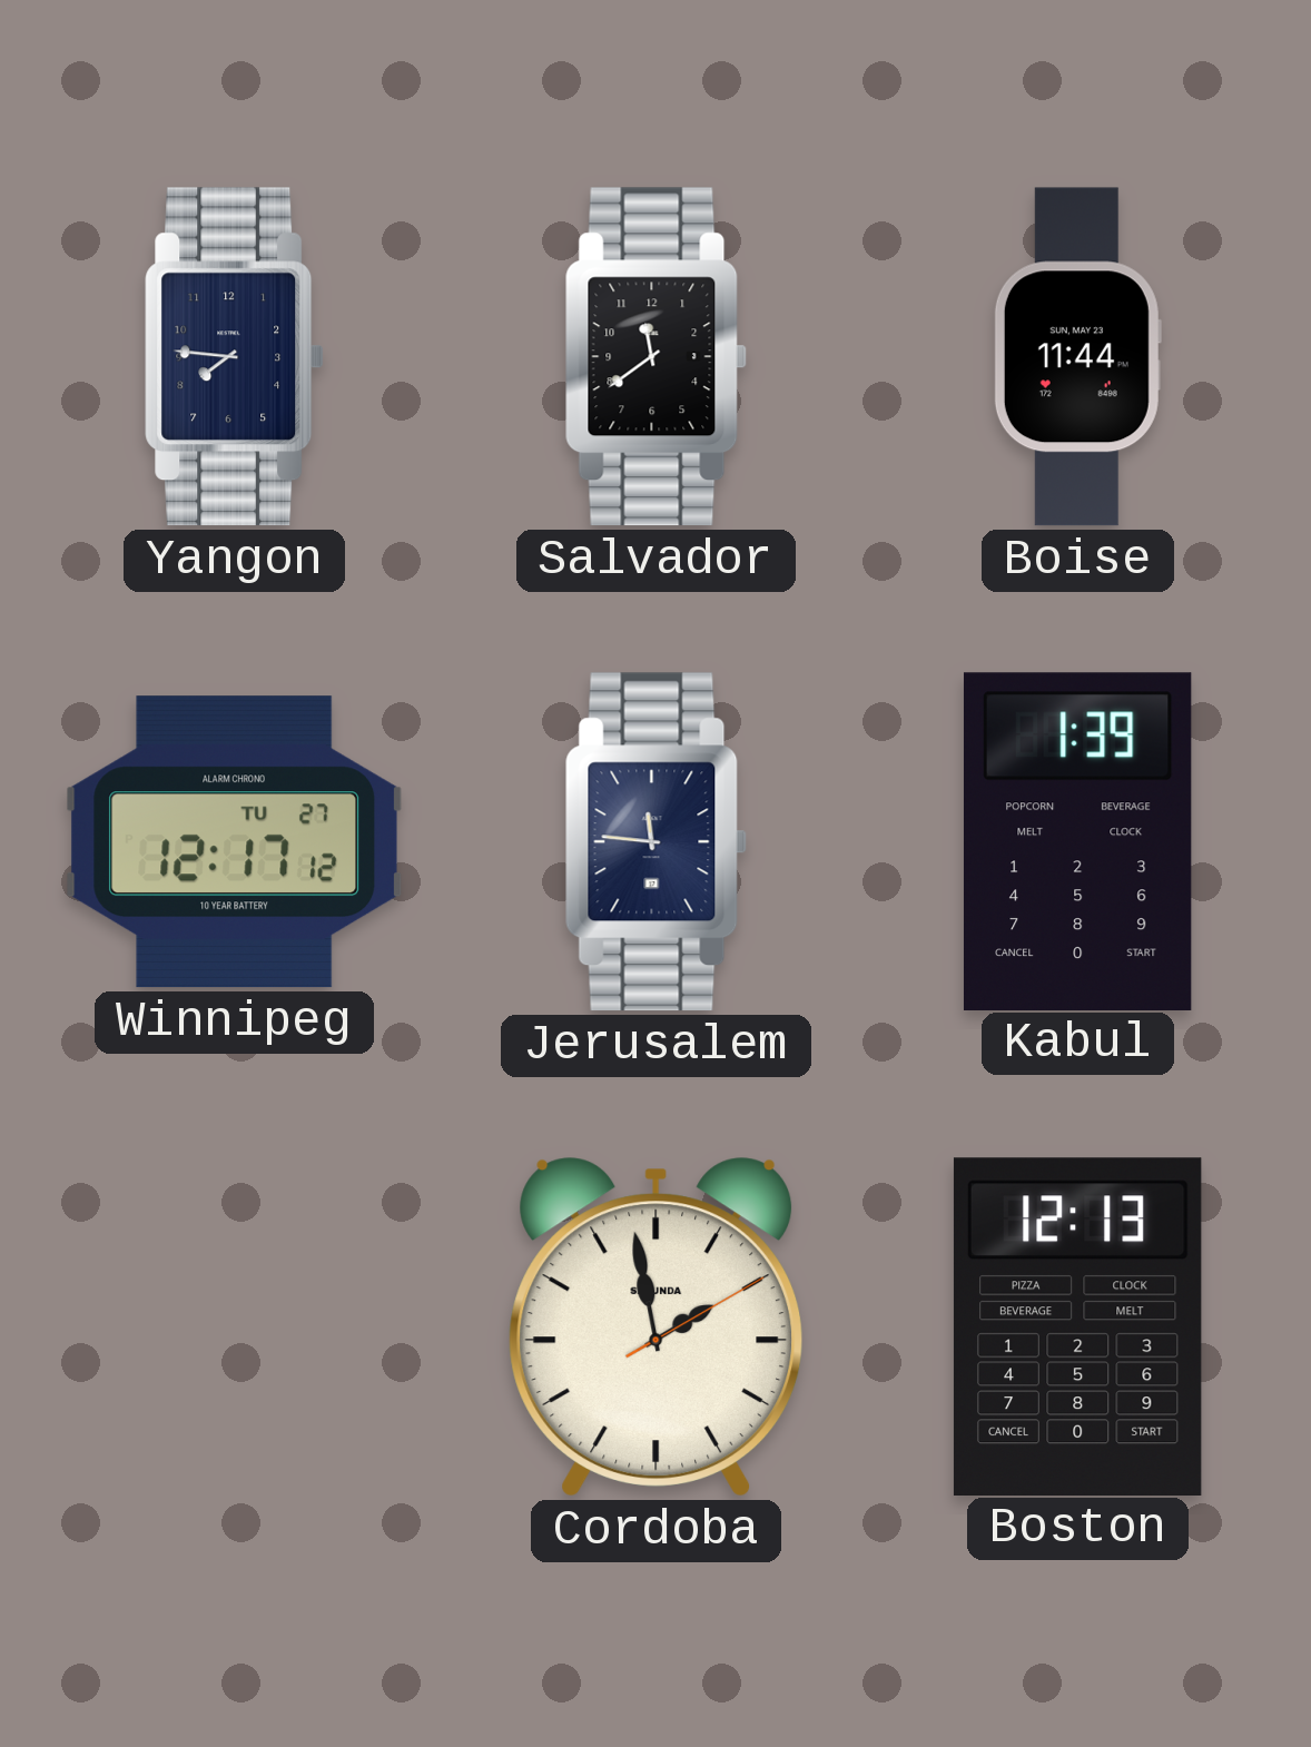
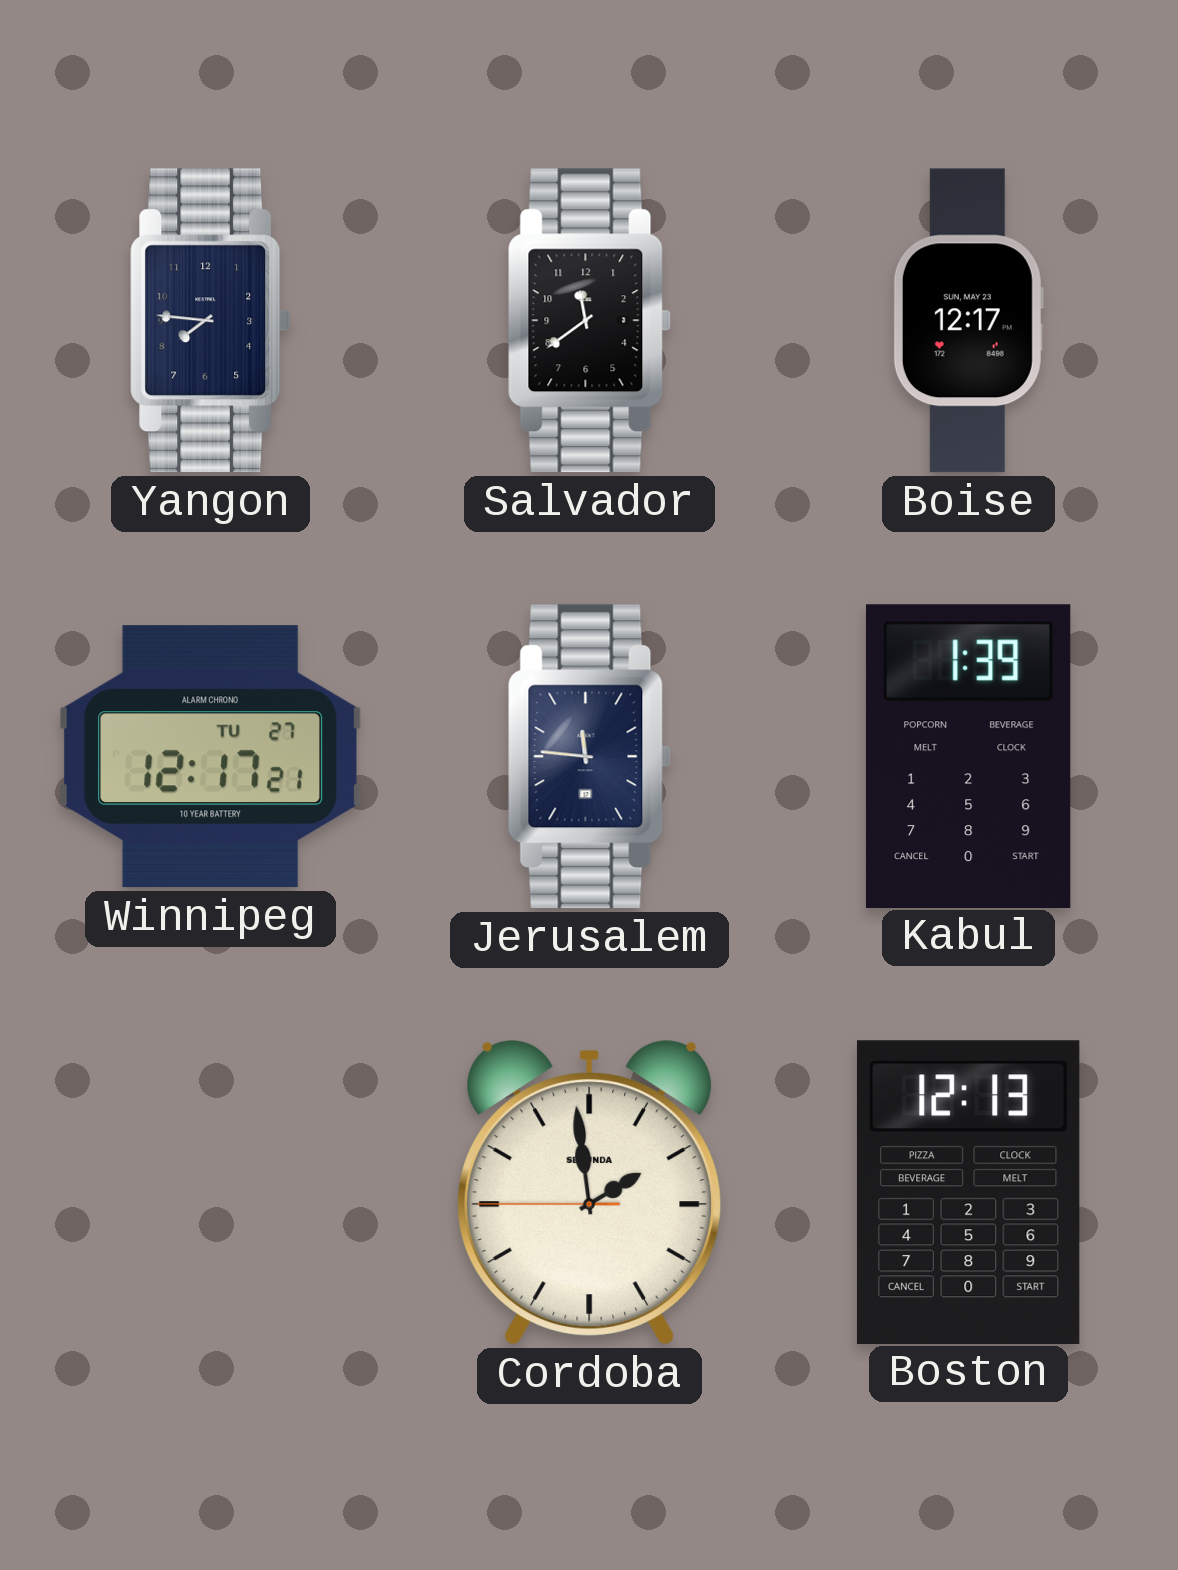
Boise: 11:44 -> 12:17
Winnipeg: 12:17:12 -> 12:17:21
Cordoba: 1:58:10 -> 1:58:45
